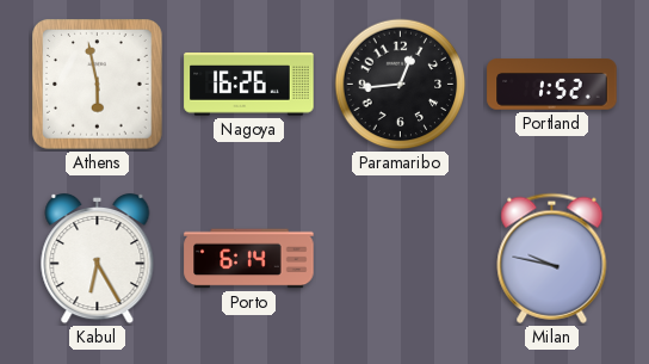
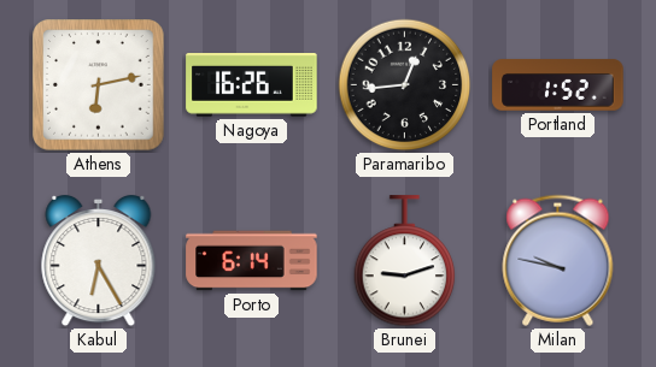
Athens: 5:58 -> 6:13
Brunei: none -> 9:12
